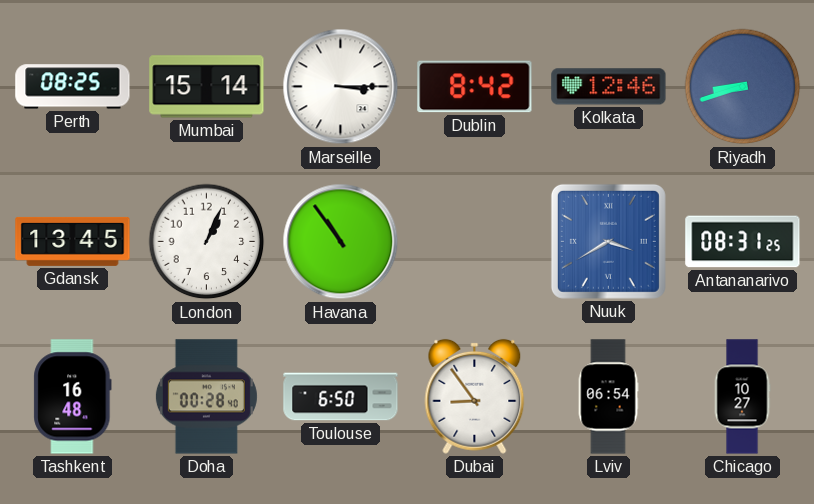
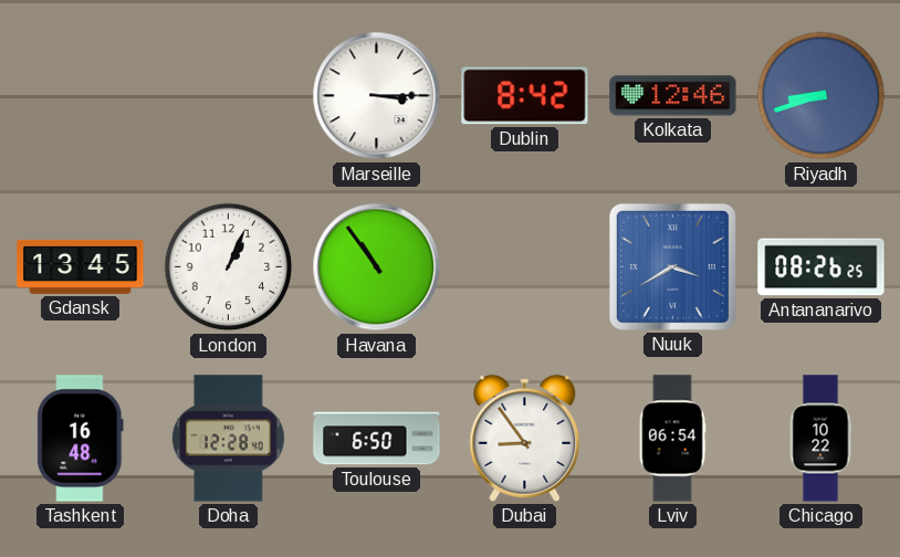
Perth: 08:25 -> none
Mumbai: 15:14 -> none
Antananarivo: 08:31 -> 08:26
Doha: 00:28 -> 12:28
Chicago: 10:27 -> 10:22
